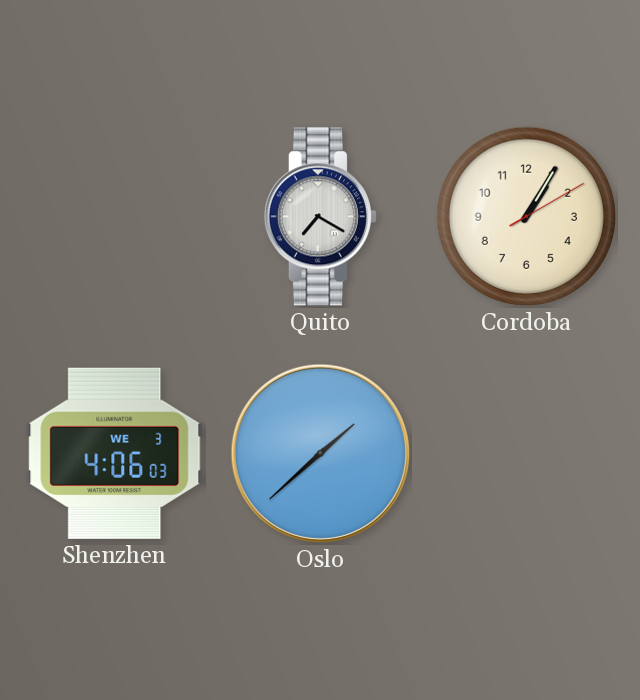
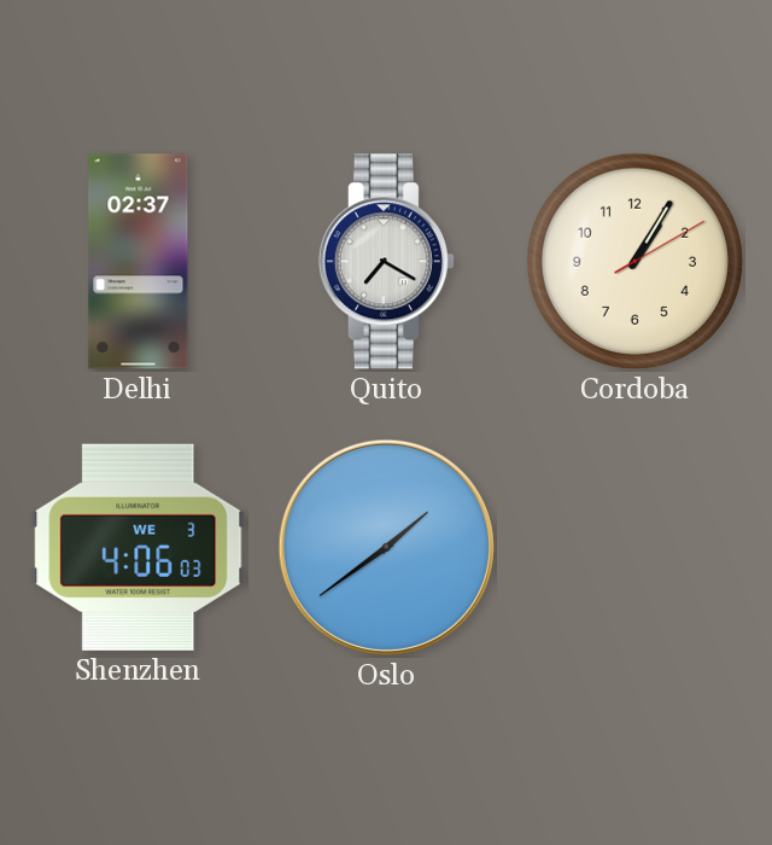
Delhi: none -> 02:37
Oslo: 1:38 -> 1:39
